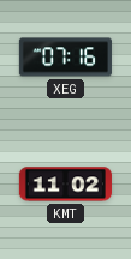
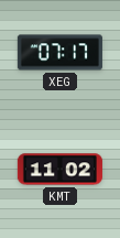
XEG: 07:16 -> 07:17
